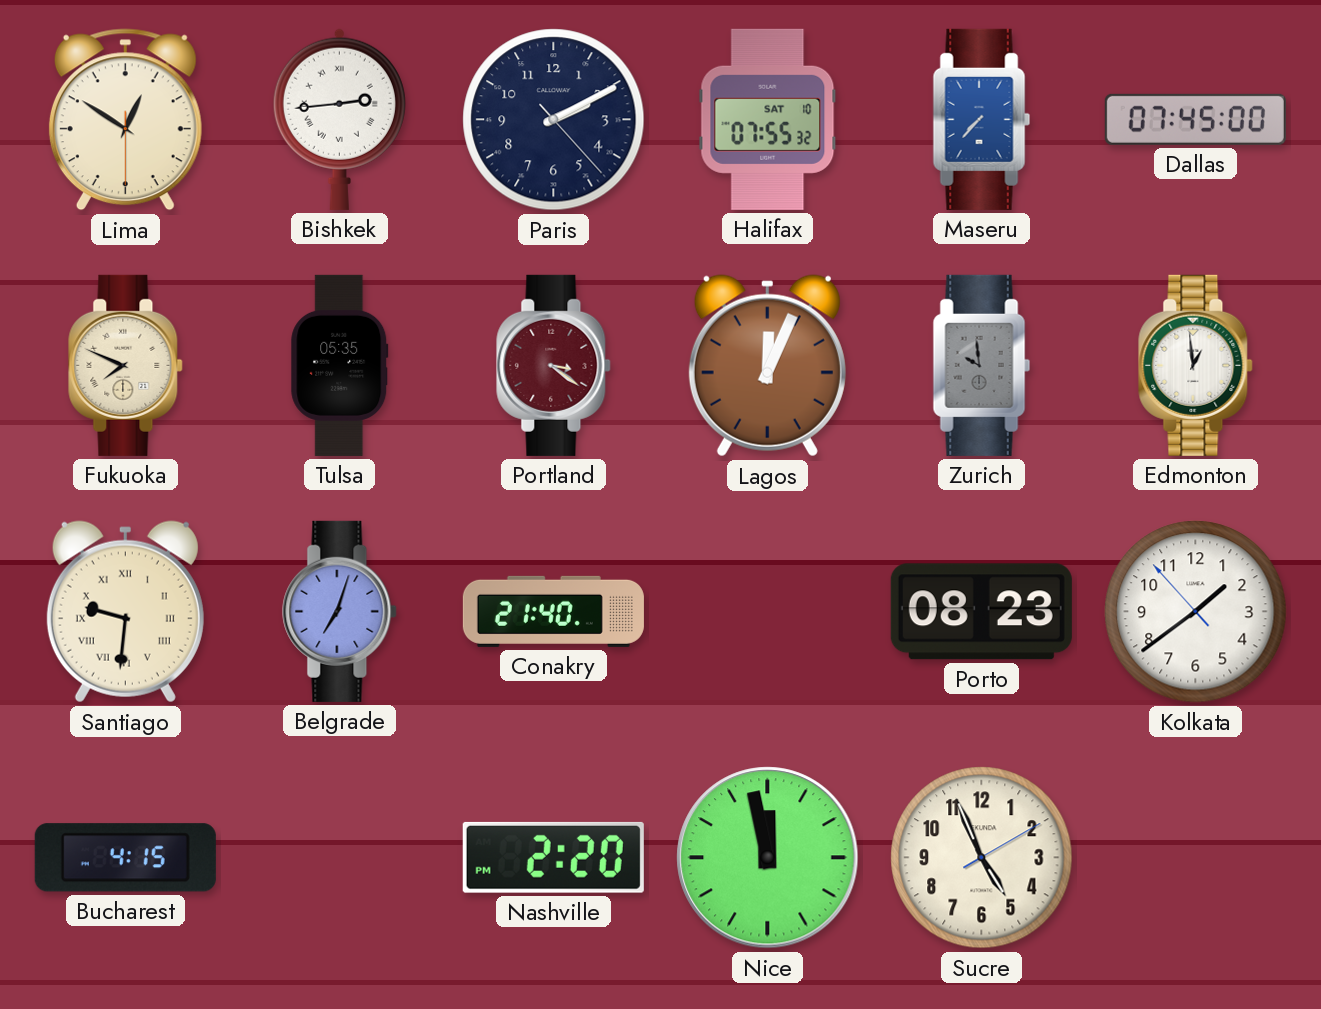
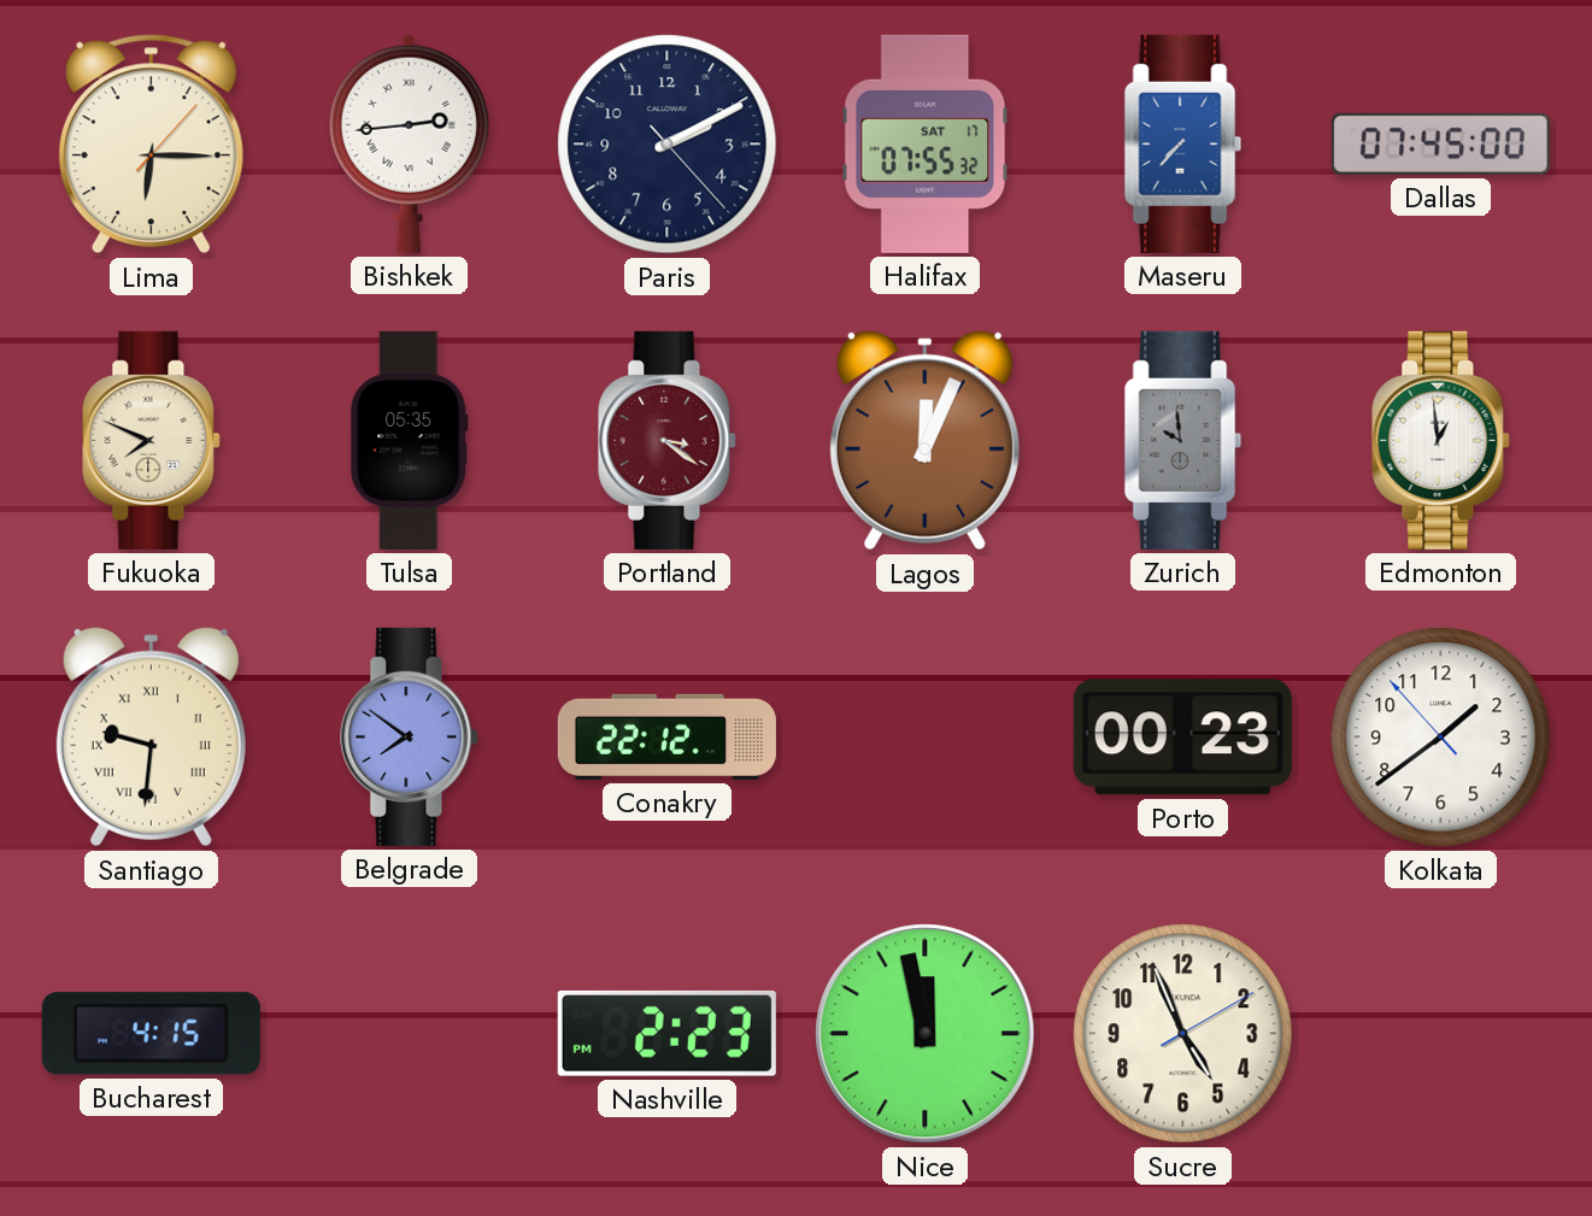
Lima: 12:50 -> 6:15
Halifax date: SAT 10 -> SAT 17
Belgrade: 7:03 -> 7:51
Conakry: 21:40 -> 22:12
Porto: 08:23 -> 00:23
Nashville: 2:20 -> 2:23
